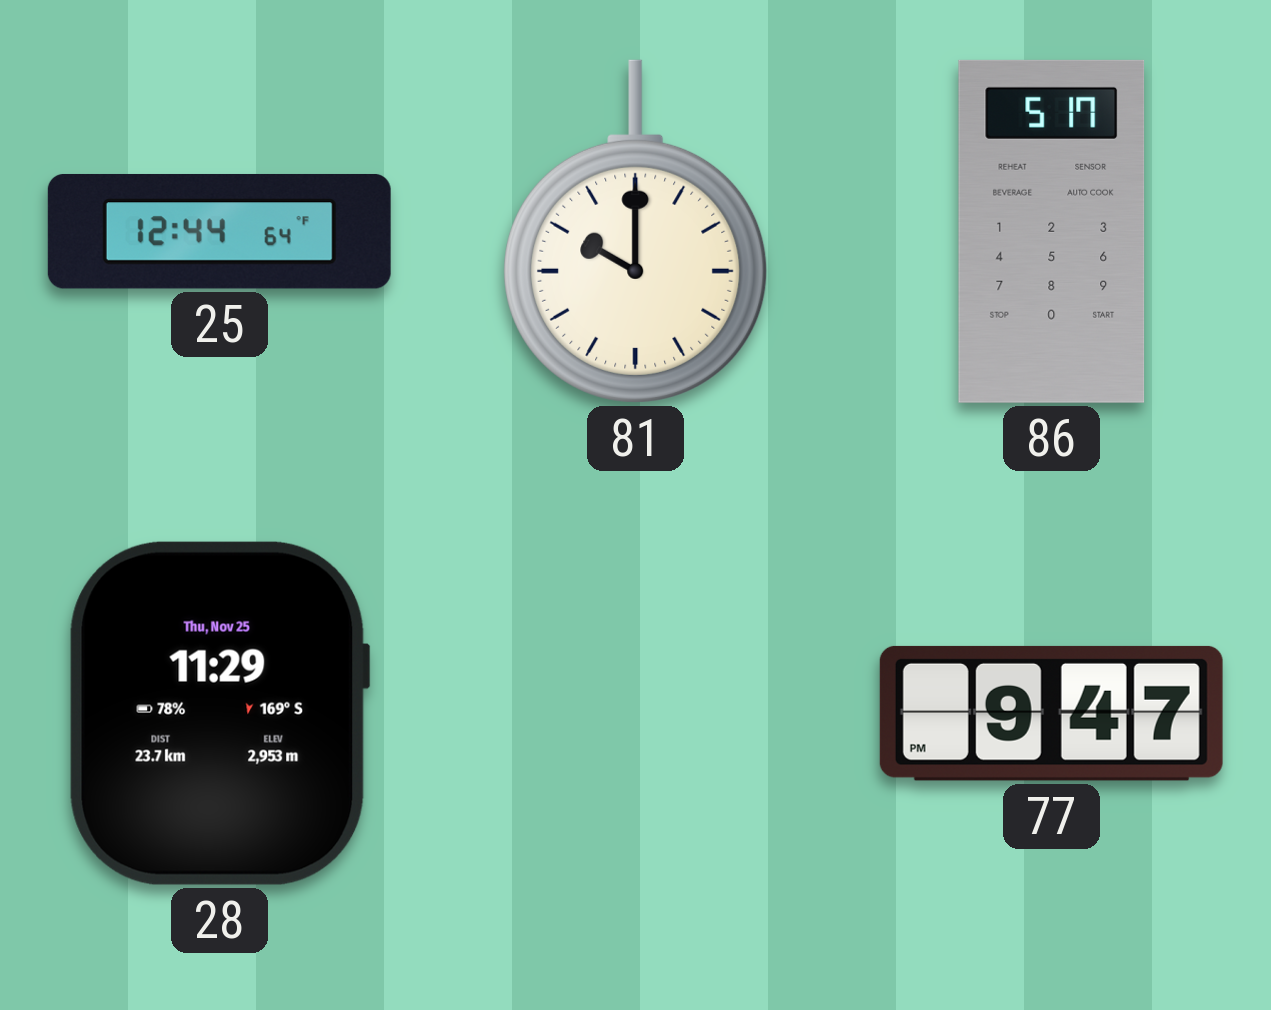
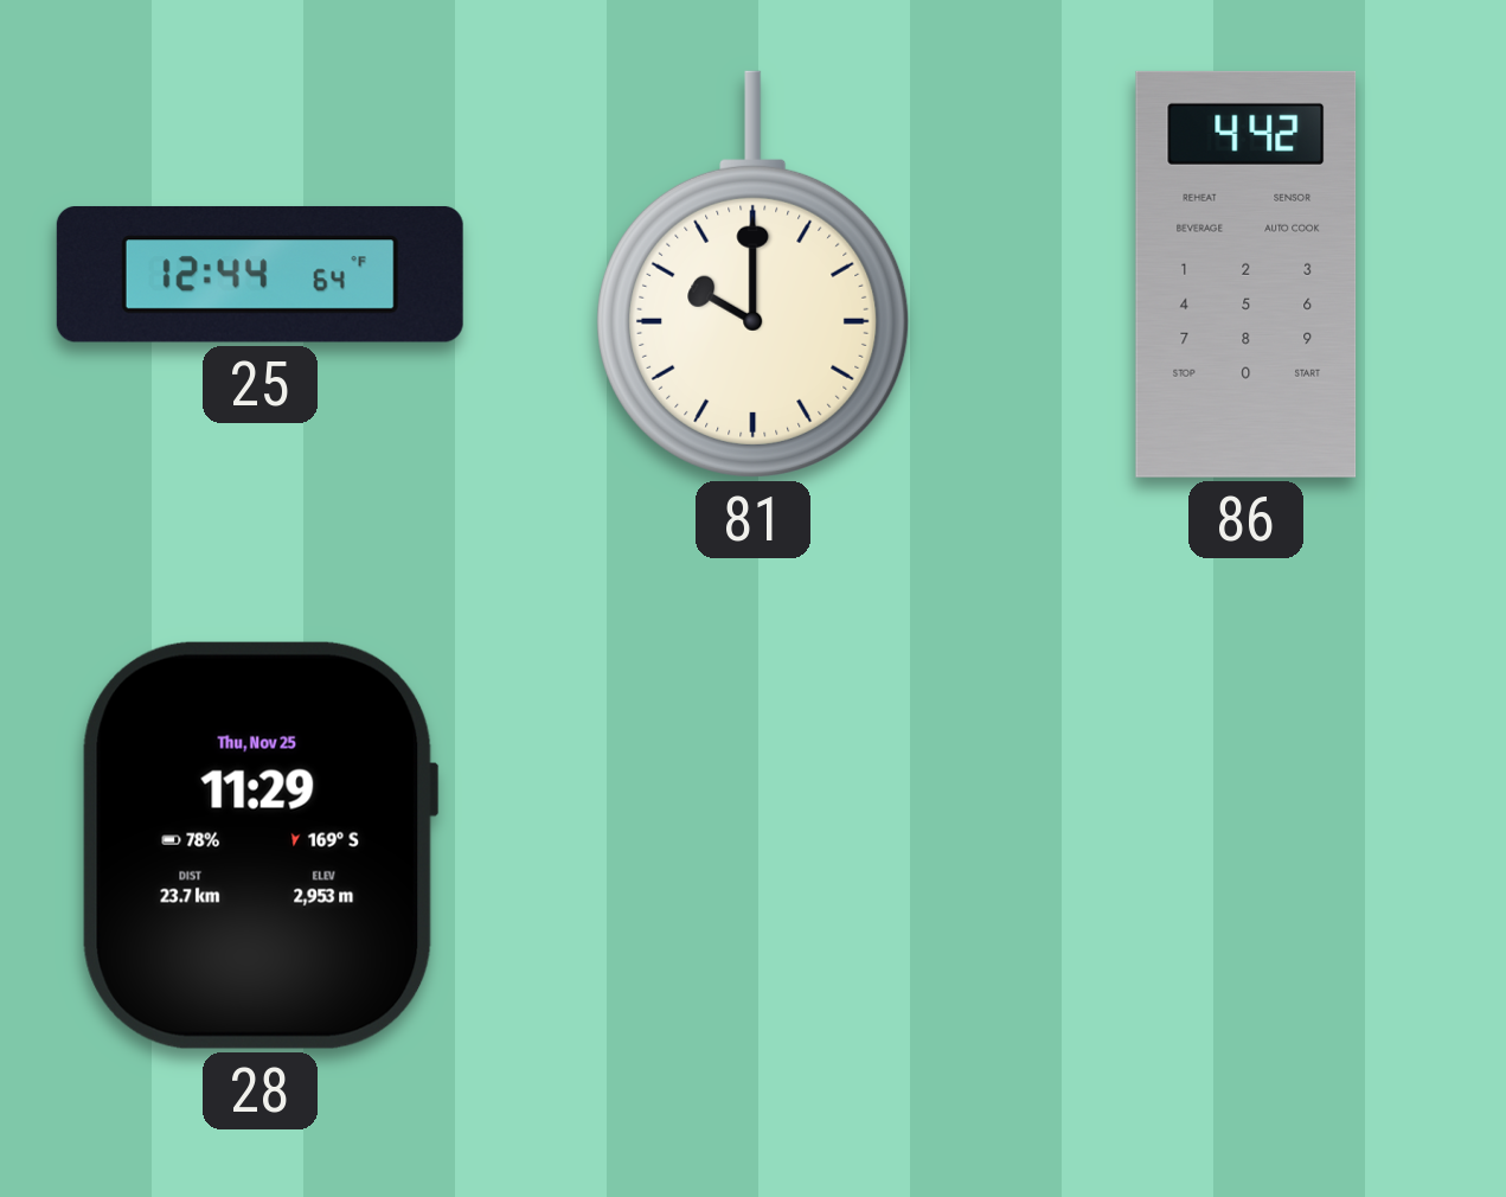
86: 5:17 -> 4:42
77: 9:47 -> none
